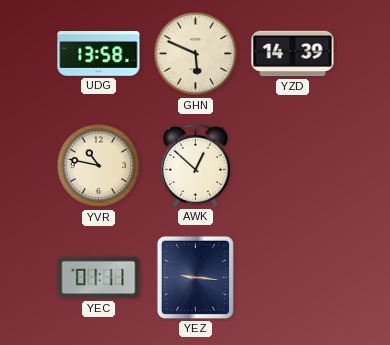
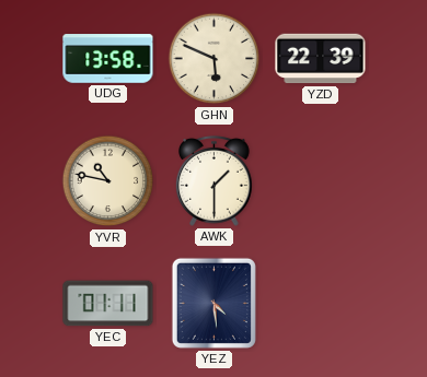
YZD: 14:39 -> 22:39
AWK: 12:52 -> 1:30
YEZ: 9:16 -> 4:29
